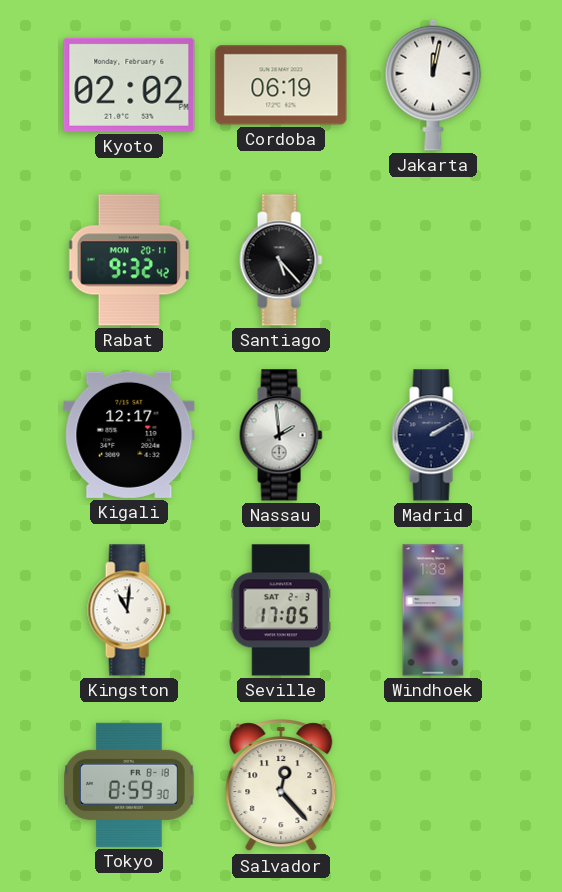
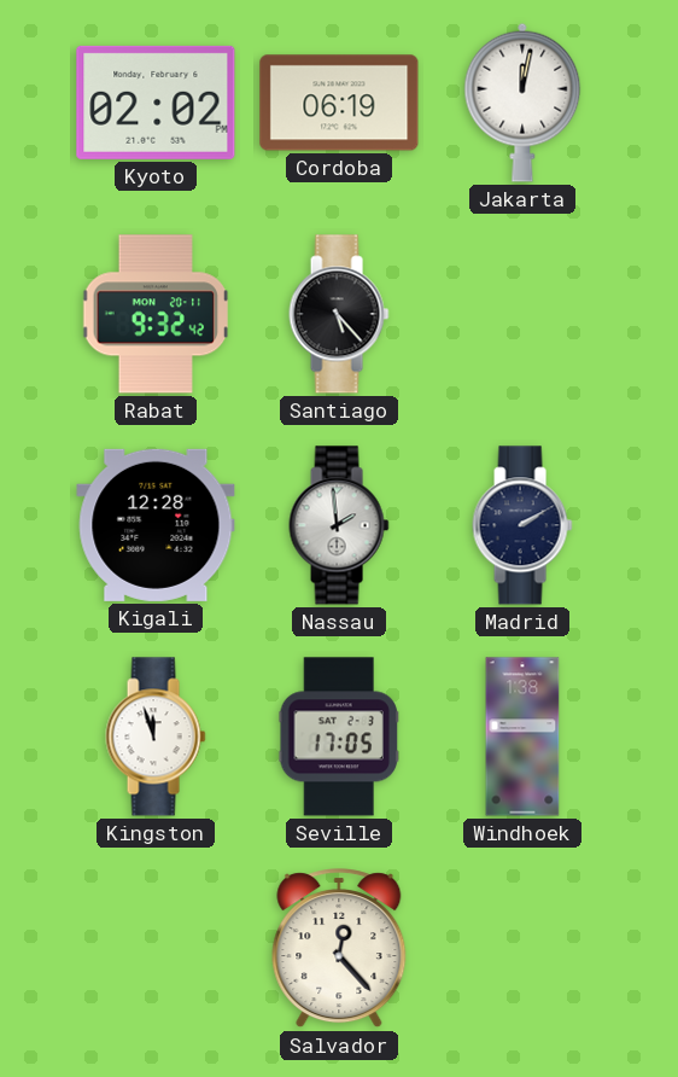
Kigali: 12:17 -> 12:28
Kingston: 11:01 -> 11:57
Tokyo: 8:59 -> none
